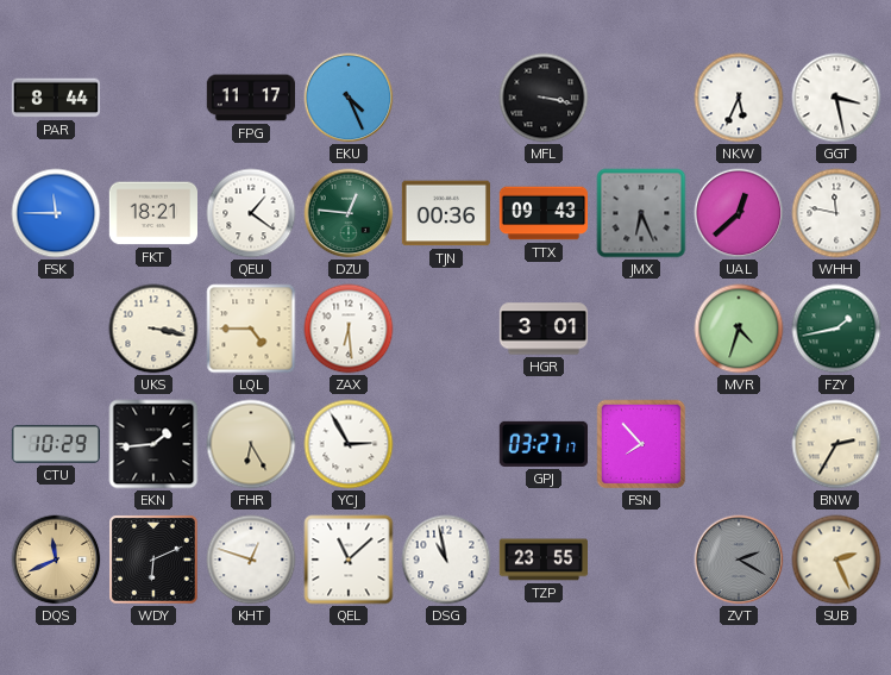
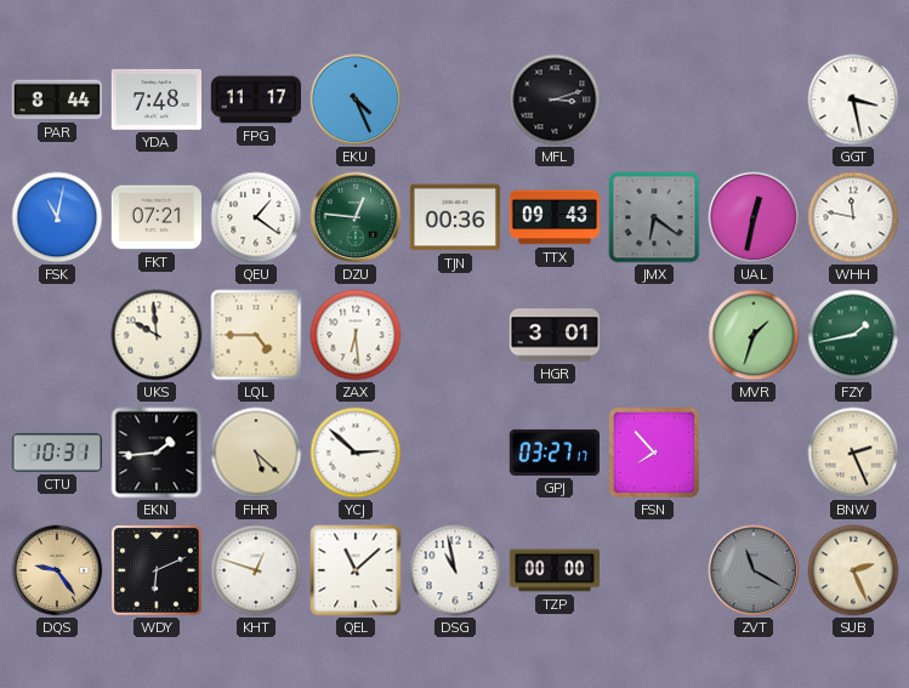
YDA: none -> 7:48
MFL: 3:17 -> 3:12
NKW: 5:34 -> none
FSK: 11:45 -> 11:02
FKT: 18:21 -> 07:21
JMX: 6:26 -> 6:21
UAL: 12:38 -> 12:32
UKS: 3:17 -> 9:59
MVR: 4:33 -> 1:33
CTU: 10:29 -> 10:31
FHR: 6:25 -> 5:22
YCJ: 2:55 -> 2:52
BNW: 2:35 -> 2:26
DQS: 11:41 -> 9:24
TZP: 23:55 -> 00:00
ZVT: 2:20 -> 11:20
